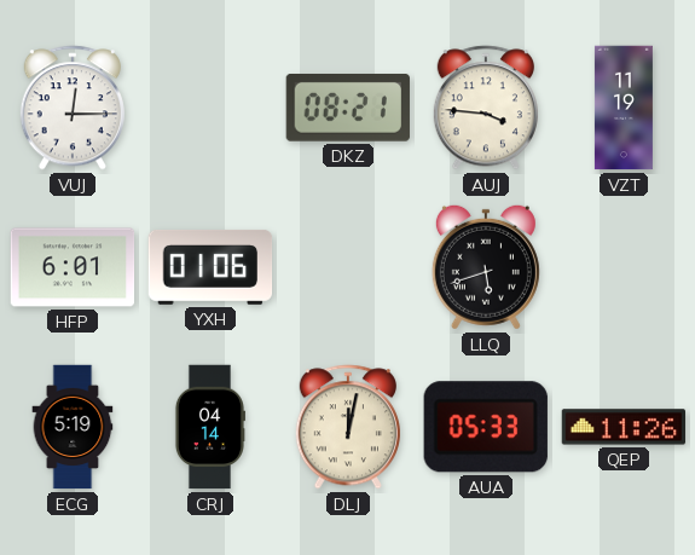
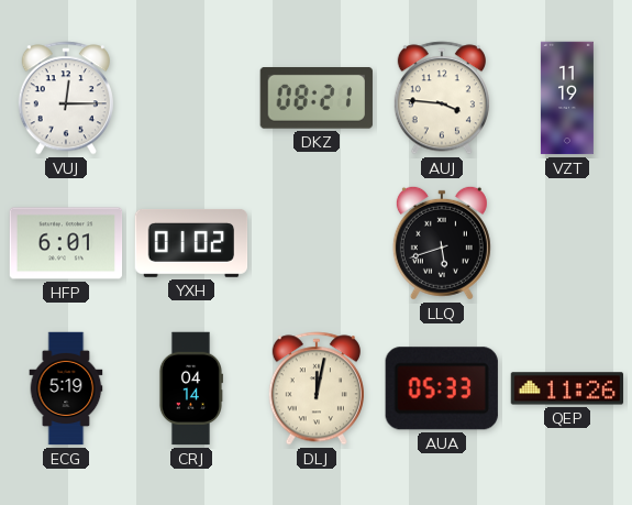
YXH: 01:06 -> 01:02
